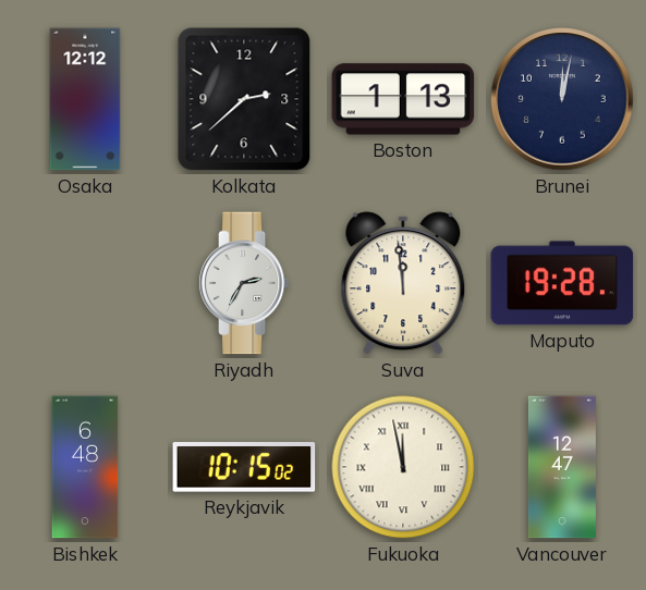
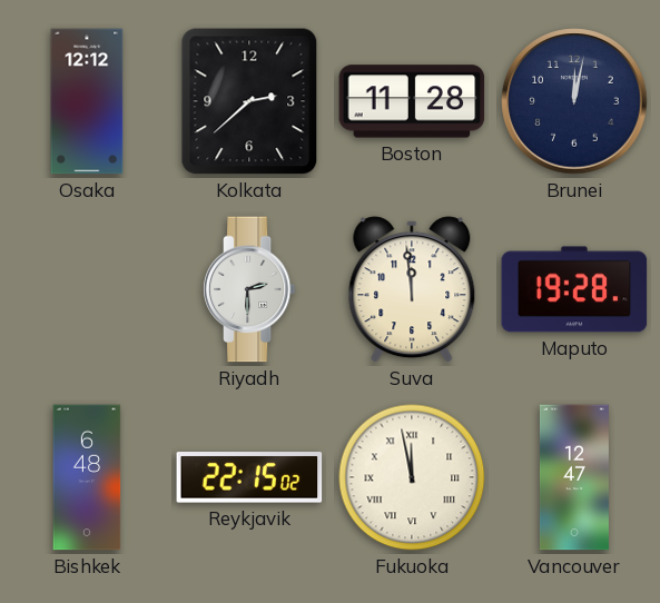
Boston: 1:13 -> 11:28
Riyadh: 2:35 -> 2:30
Reykjavik: 10:15 -> 22:15
